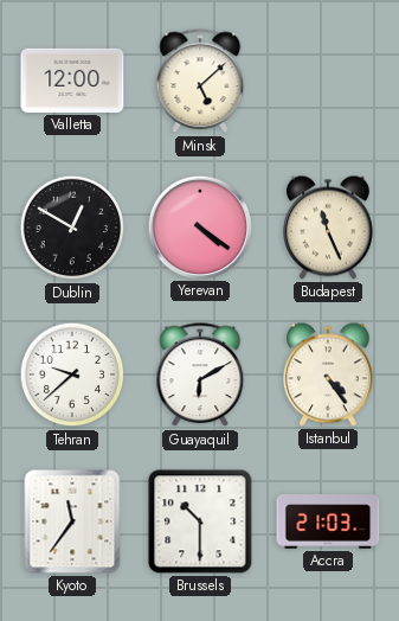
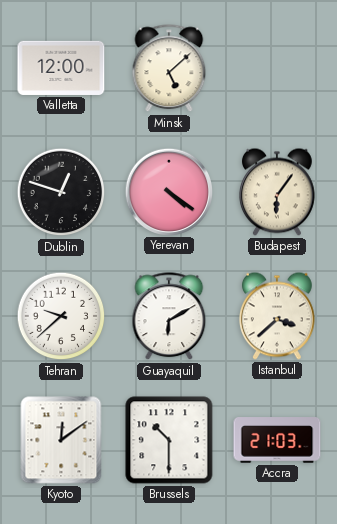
Dublin: 12:50 -> 12:48
Budapest: 11:26 -> 6:06
Istanbul: 4:24 -> 3:38
Kyoto: 11:36 -> 12:09
